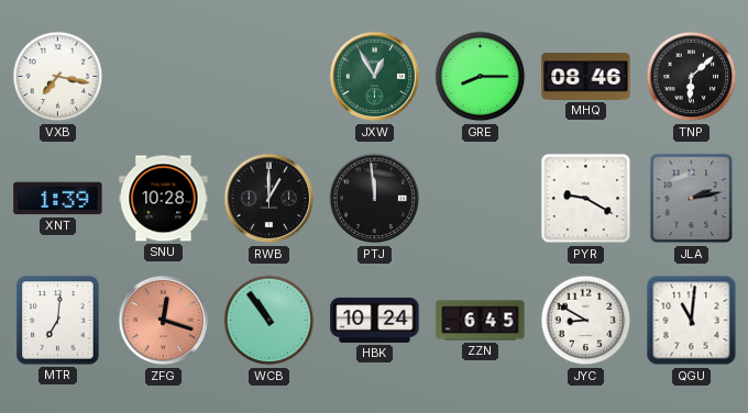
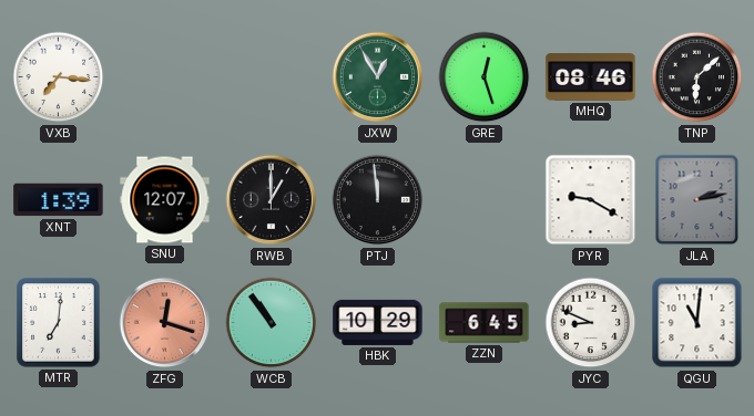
VXB: 7:17 -> 7:16
GRE: 8:15 -> 12:27
SNU: 10:28 -> 12:07
HBK: 10:24 -> 10:29
JYC: 8:50 -> 8:49
